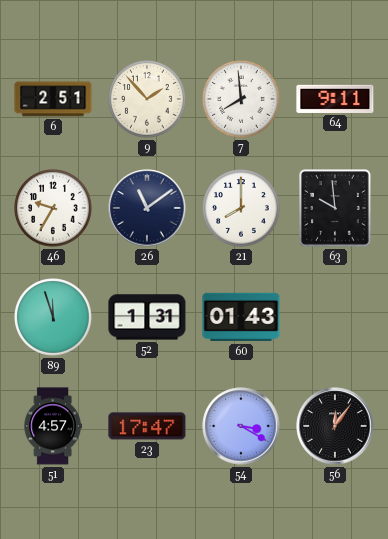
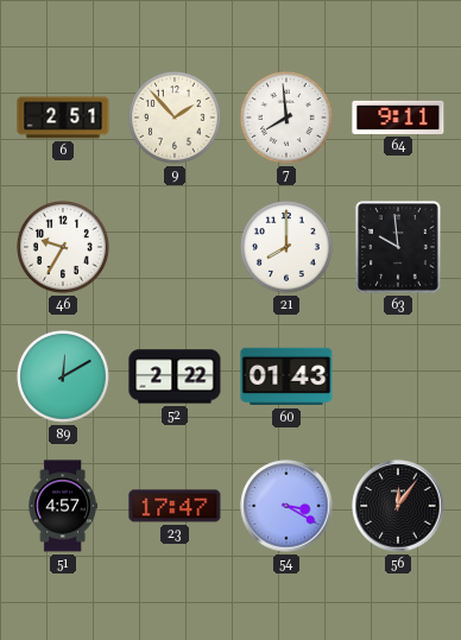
26: 11:09 -> none
89: 11:57 -> 12:10
52: 1:31 -> 2:22
